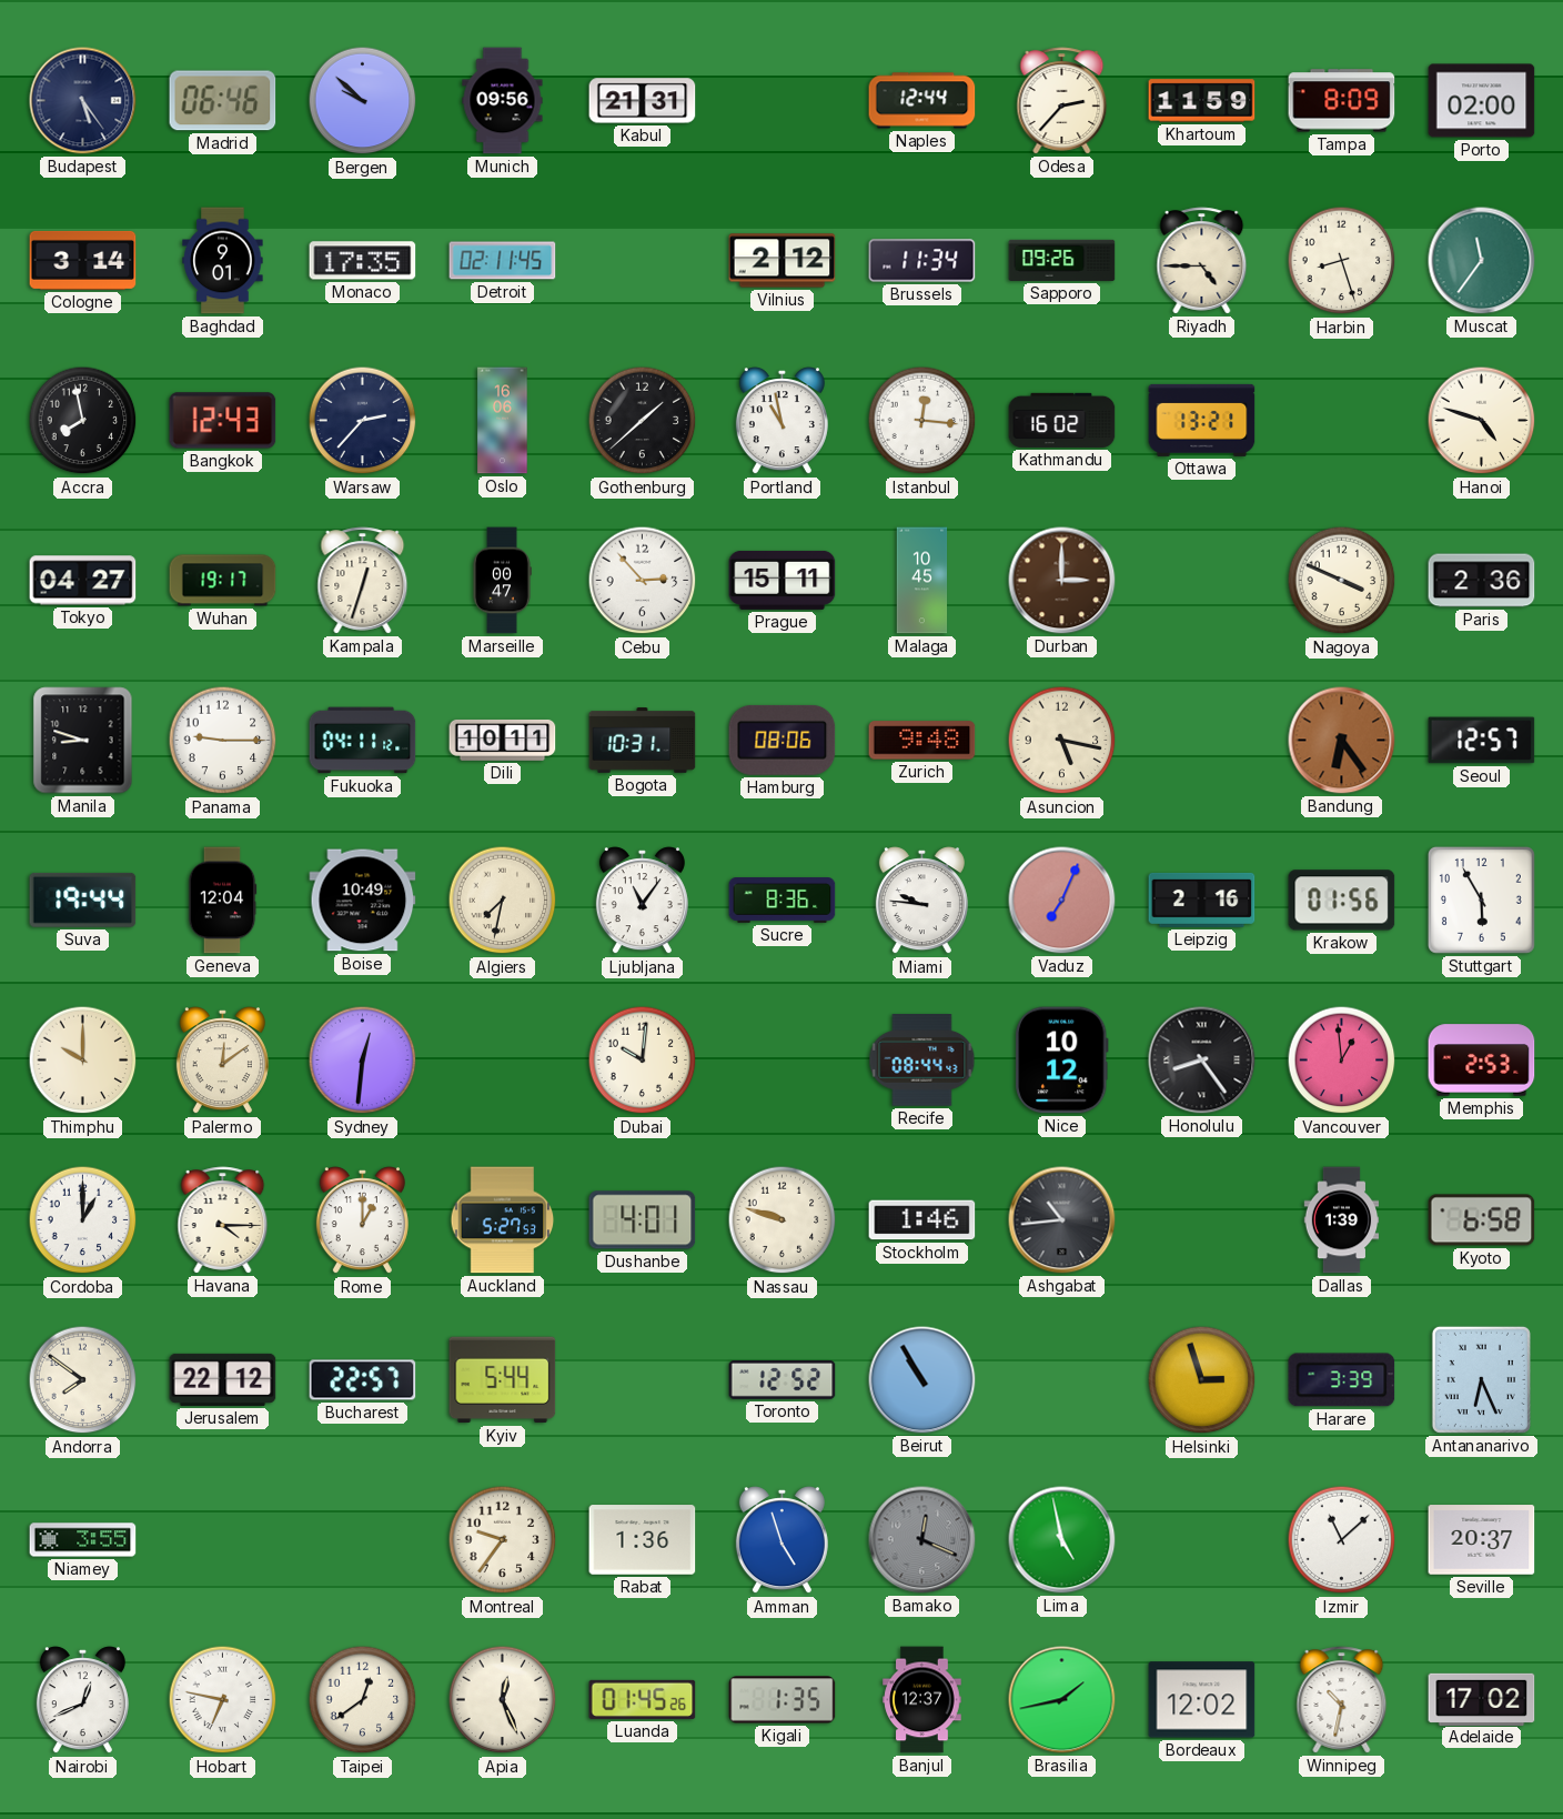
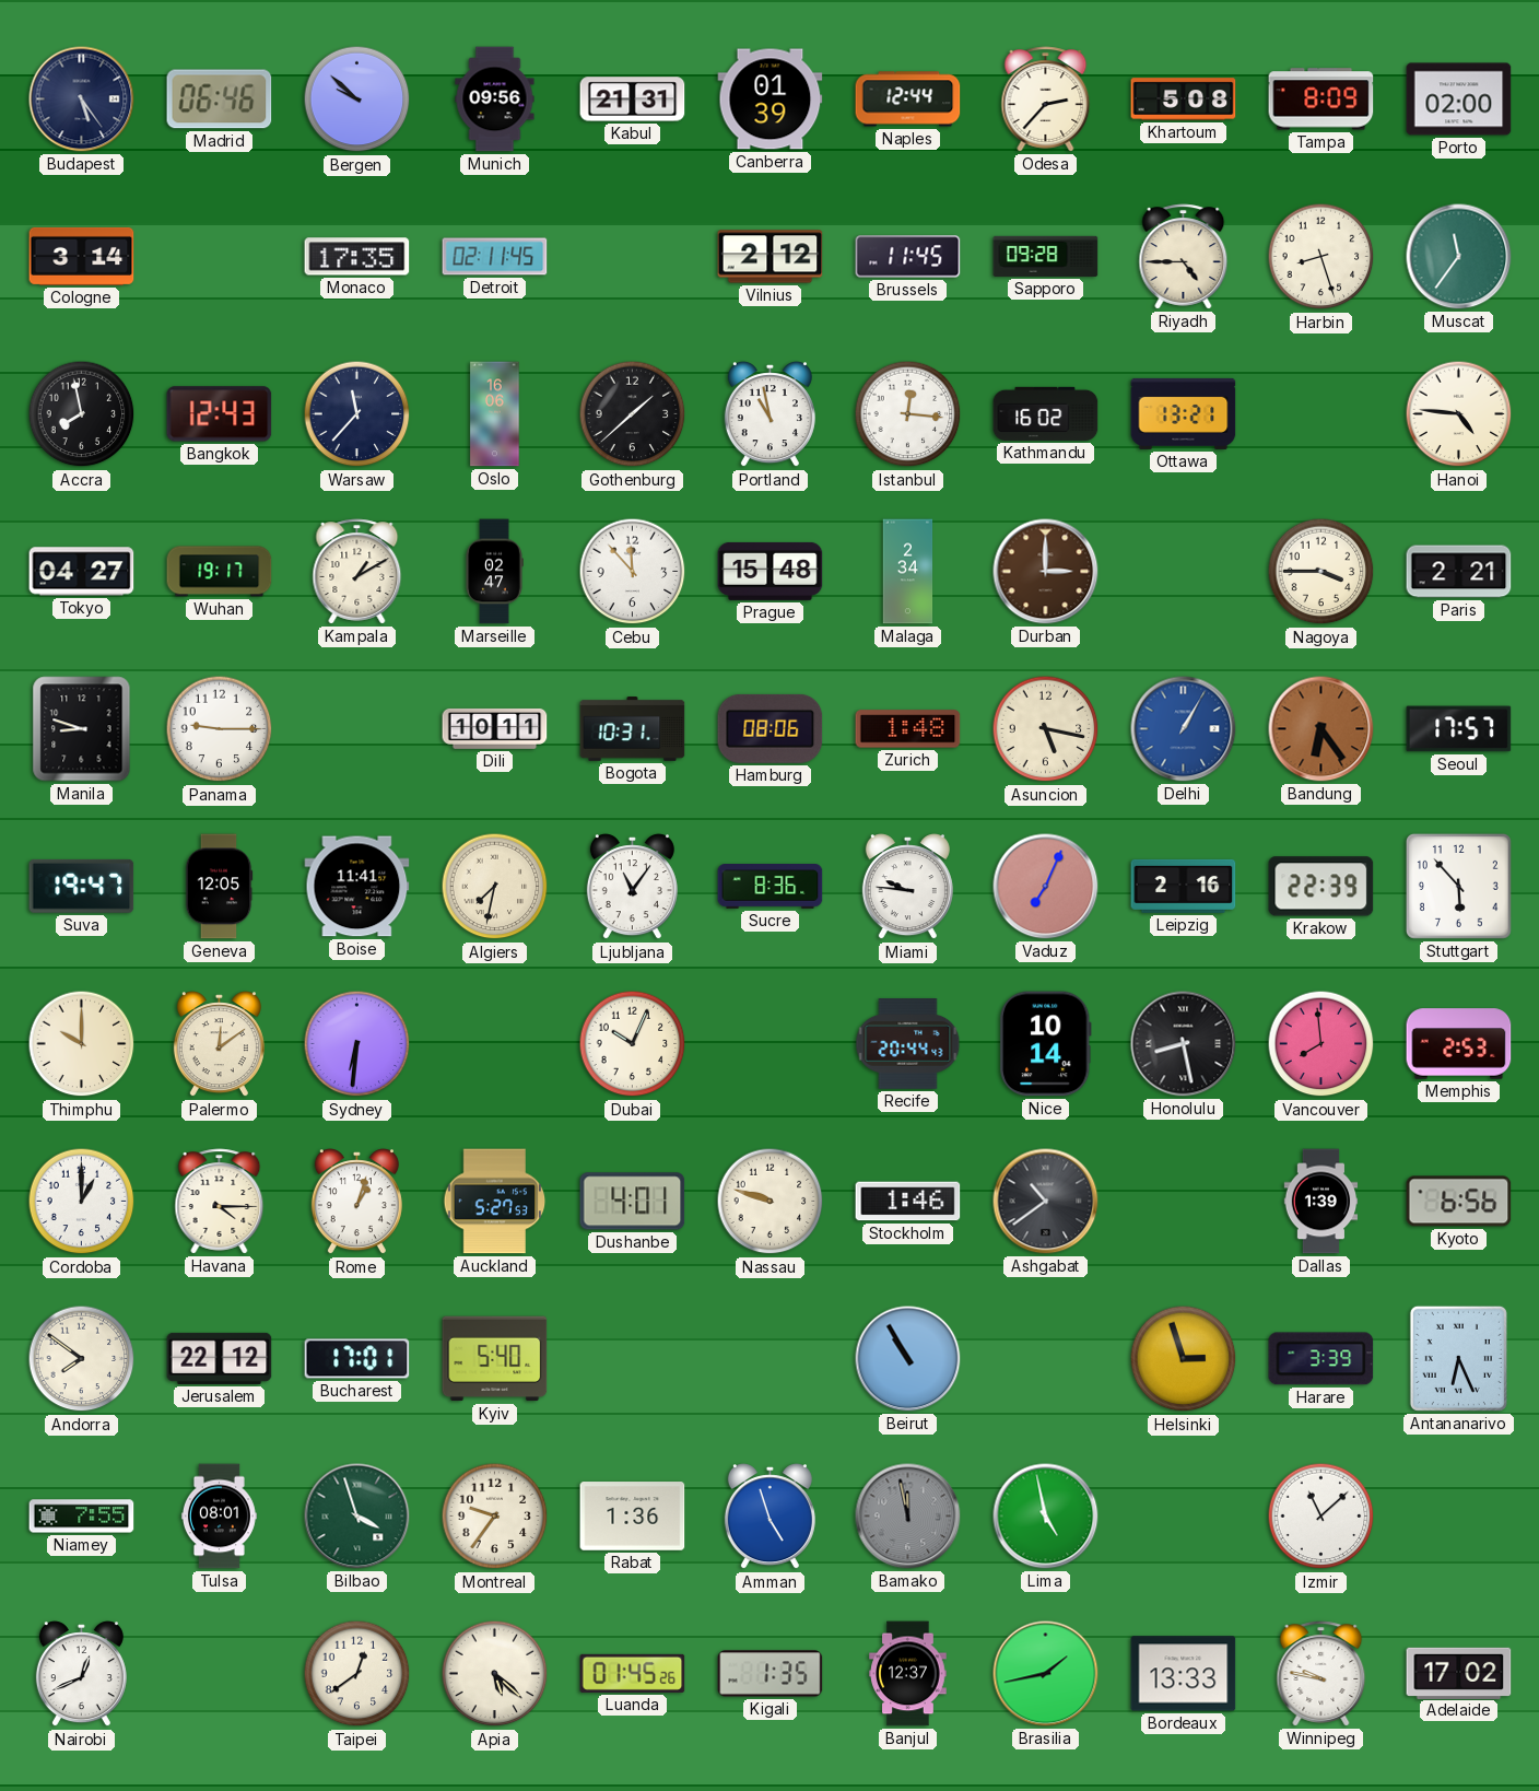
Canberra: none -> 01:39
Khartoum: 11:59 -> 5:08
Baghdad: 9:01 -> none
Brussels: 11:34 -> 11:45
Sapporo: 09:26 -> 09:28
Warsaw: 2:37 -> 11:37
Hanoi: 4:48 -> 4:46
Kampala: 12:33 -> 1:10
Marseille: 00:47 -> 02:47
Cebu: 2:53 -> 11:53
Prague: 15:11 -> 15:48
Malaga: 10:45 -> 2:34
Nagoya: 3:49 -> 3:45
Paris: 2:36 -> 2:21
Fukuoka: 04:11 -> none
Zurich: 9:48 -> 1:48
Delhi: none -> 1:05
Seoul: 12:57 -> 17:57
Suva: 19:44 -> 19:47
Geneva: 12:04 -> 12:05
Boise: 10:49 -> 11:41
Krakow: 01:56 -> 22:39
Stuttgart: 5:55 -> 5:53
Sydney: 12:31 -> 6:31
Dubai: 10:01 -> 10:04
Recife: 08:44 -> 20:44
Nice: 10:12 -> 10:14
Honolulu: 8:24 -> 8:28
Vancouver: 12:59 -> 7:59
Rome: 1:00 -> 1:03
Ashgabat: 10:44 -> 10:39
Kyoto: 6:58 -> 6:56
Bucharest: 22:57 -> 17:01
Kyiv: 5:44 -> 5:40
Toronto: 12:52 -> none
Niamey: 3:55 -> 7:55
Tulsa: none -> 08:01
Bilbao: none -> 3:57
Bamako: 12:19 -> 11:58
Seville: 20:37 -> none
Hobart: 6:47 -> none
Apia: 12:26 -> 5:22
Bordeaux: 12:02 -> 13:33
Winnipeg: 10:32 -> 9:47
